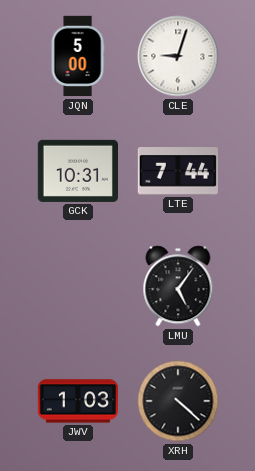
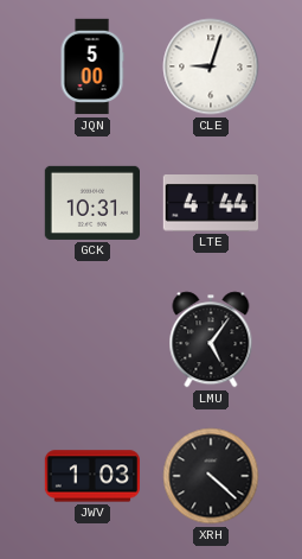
LTE: 7:44 -> 4:44
